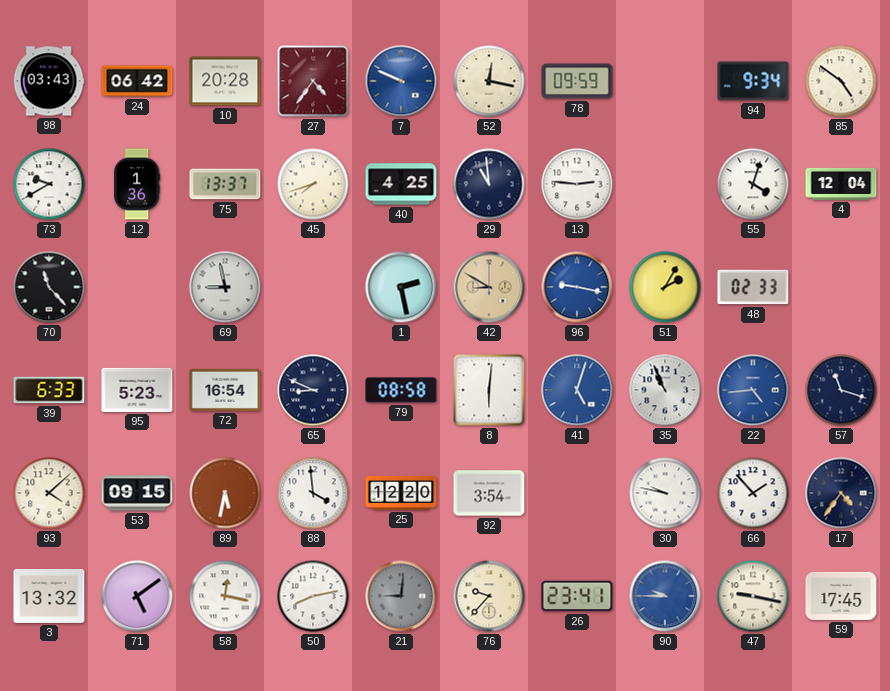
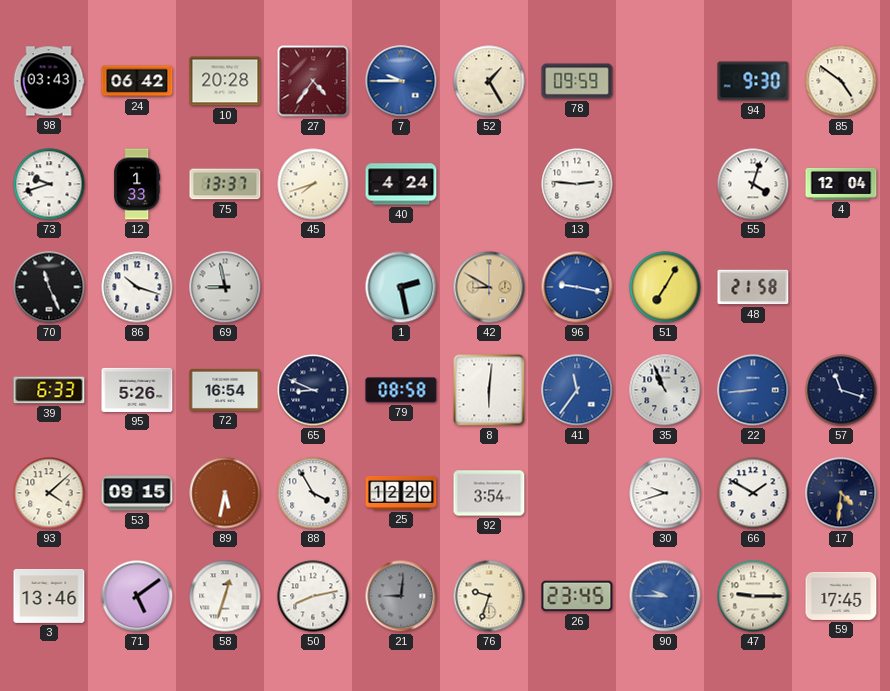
7: 9:49 -> 9:45
52: 12:17 -> 1:25
94: 9:34 -> 9:30
73: 9:40 -> 9:42
12: 1:36 -> 1:33
40: 4:25 -> 4:24
29: 10:59 -> none
70: 11:23 -> 11:26
86: none -> 10:18
51: 2:05 -> 7:05
48: 02:33 -> 21:58
95: 5:23 -> 5:26
41: 5:03 -> 11:36
22: 4:44 -> 8:44
88: 3:59 -> 3:55
30: 9:47 -> 9:42
66: 1:53 -> 1:50
17: 4:36 -> 4:31
3: 13:32 -> 13:46
58: 12:17 -> 12:33
76: 9:37 -> 9:33
26: 23:41 -> 23:45
47: 9:17 -> 9:15
